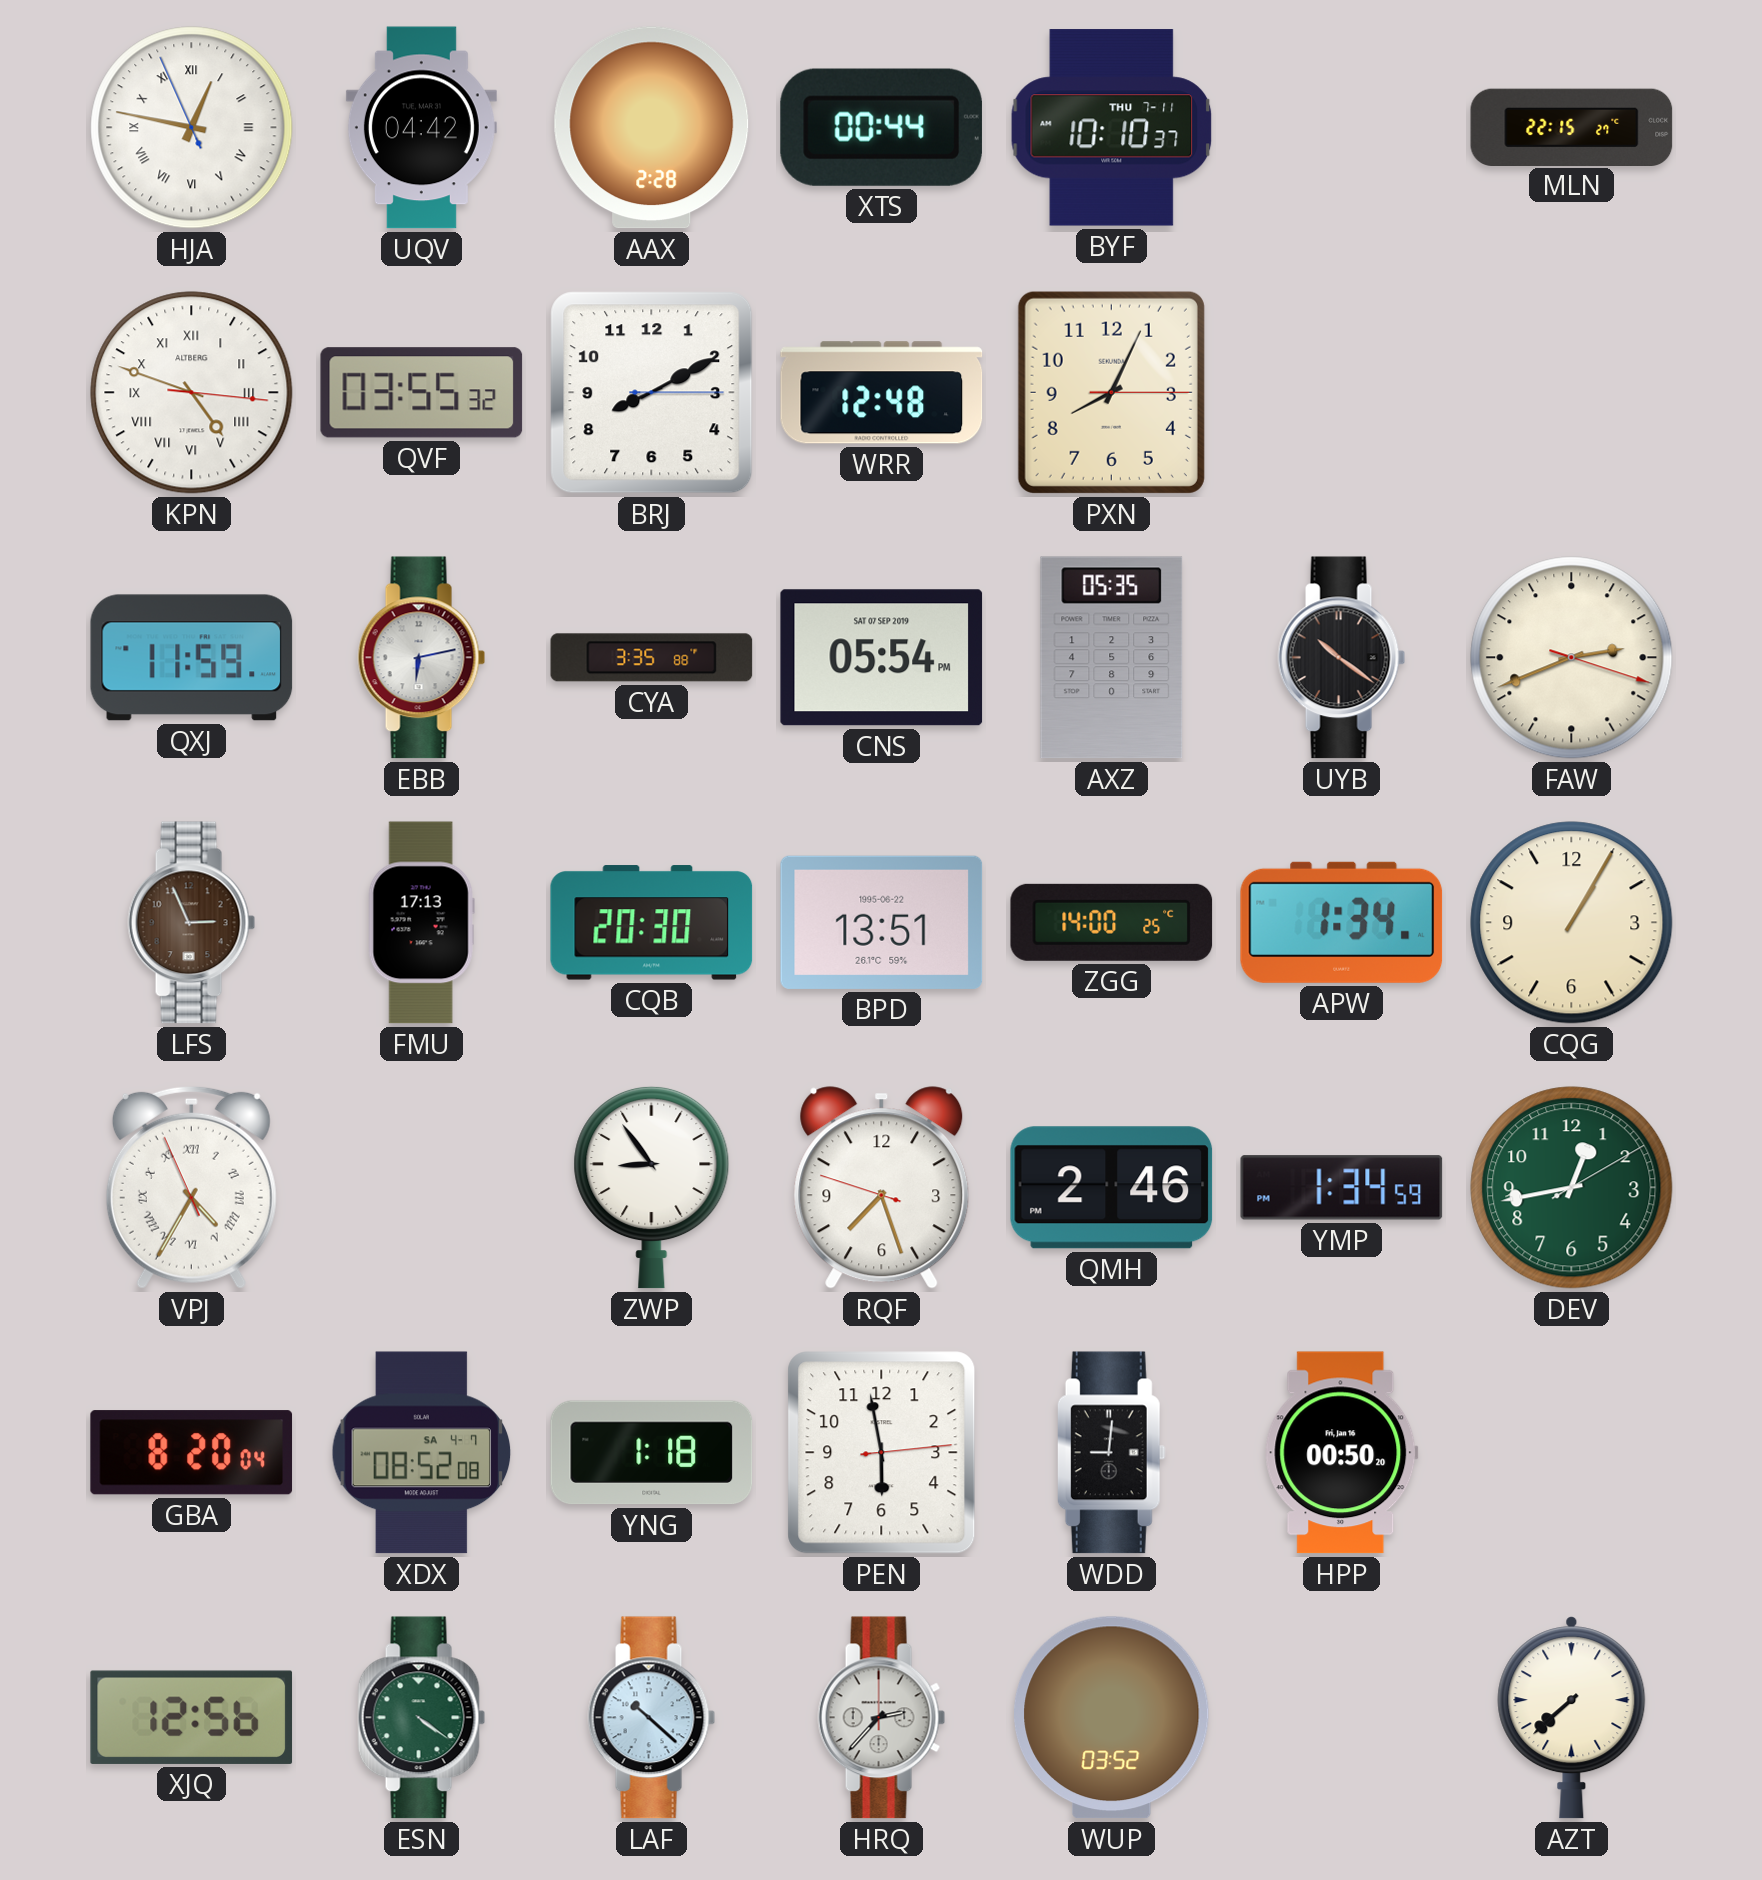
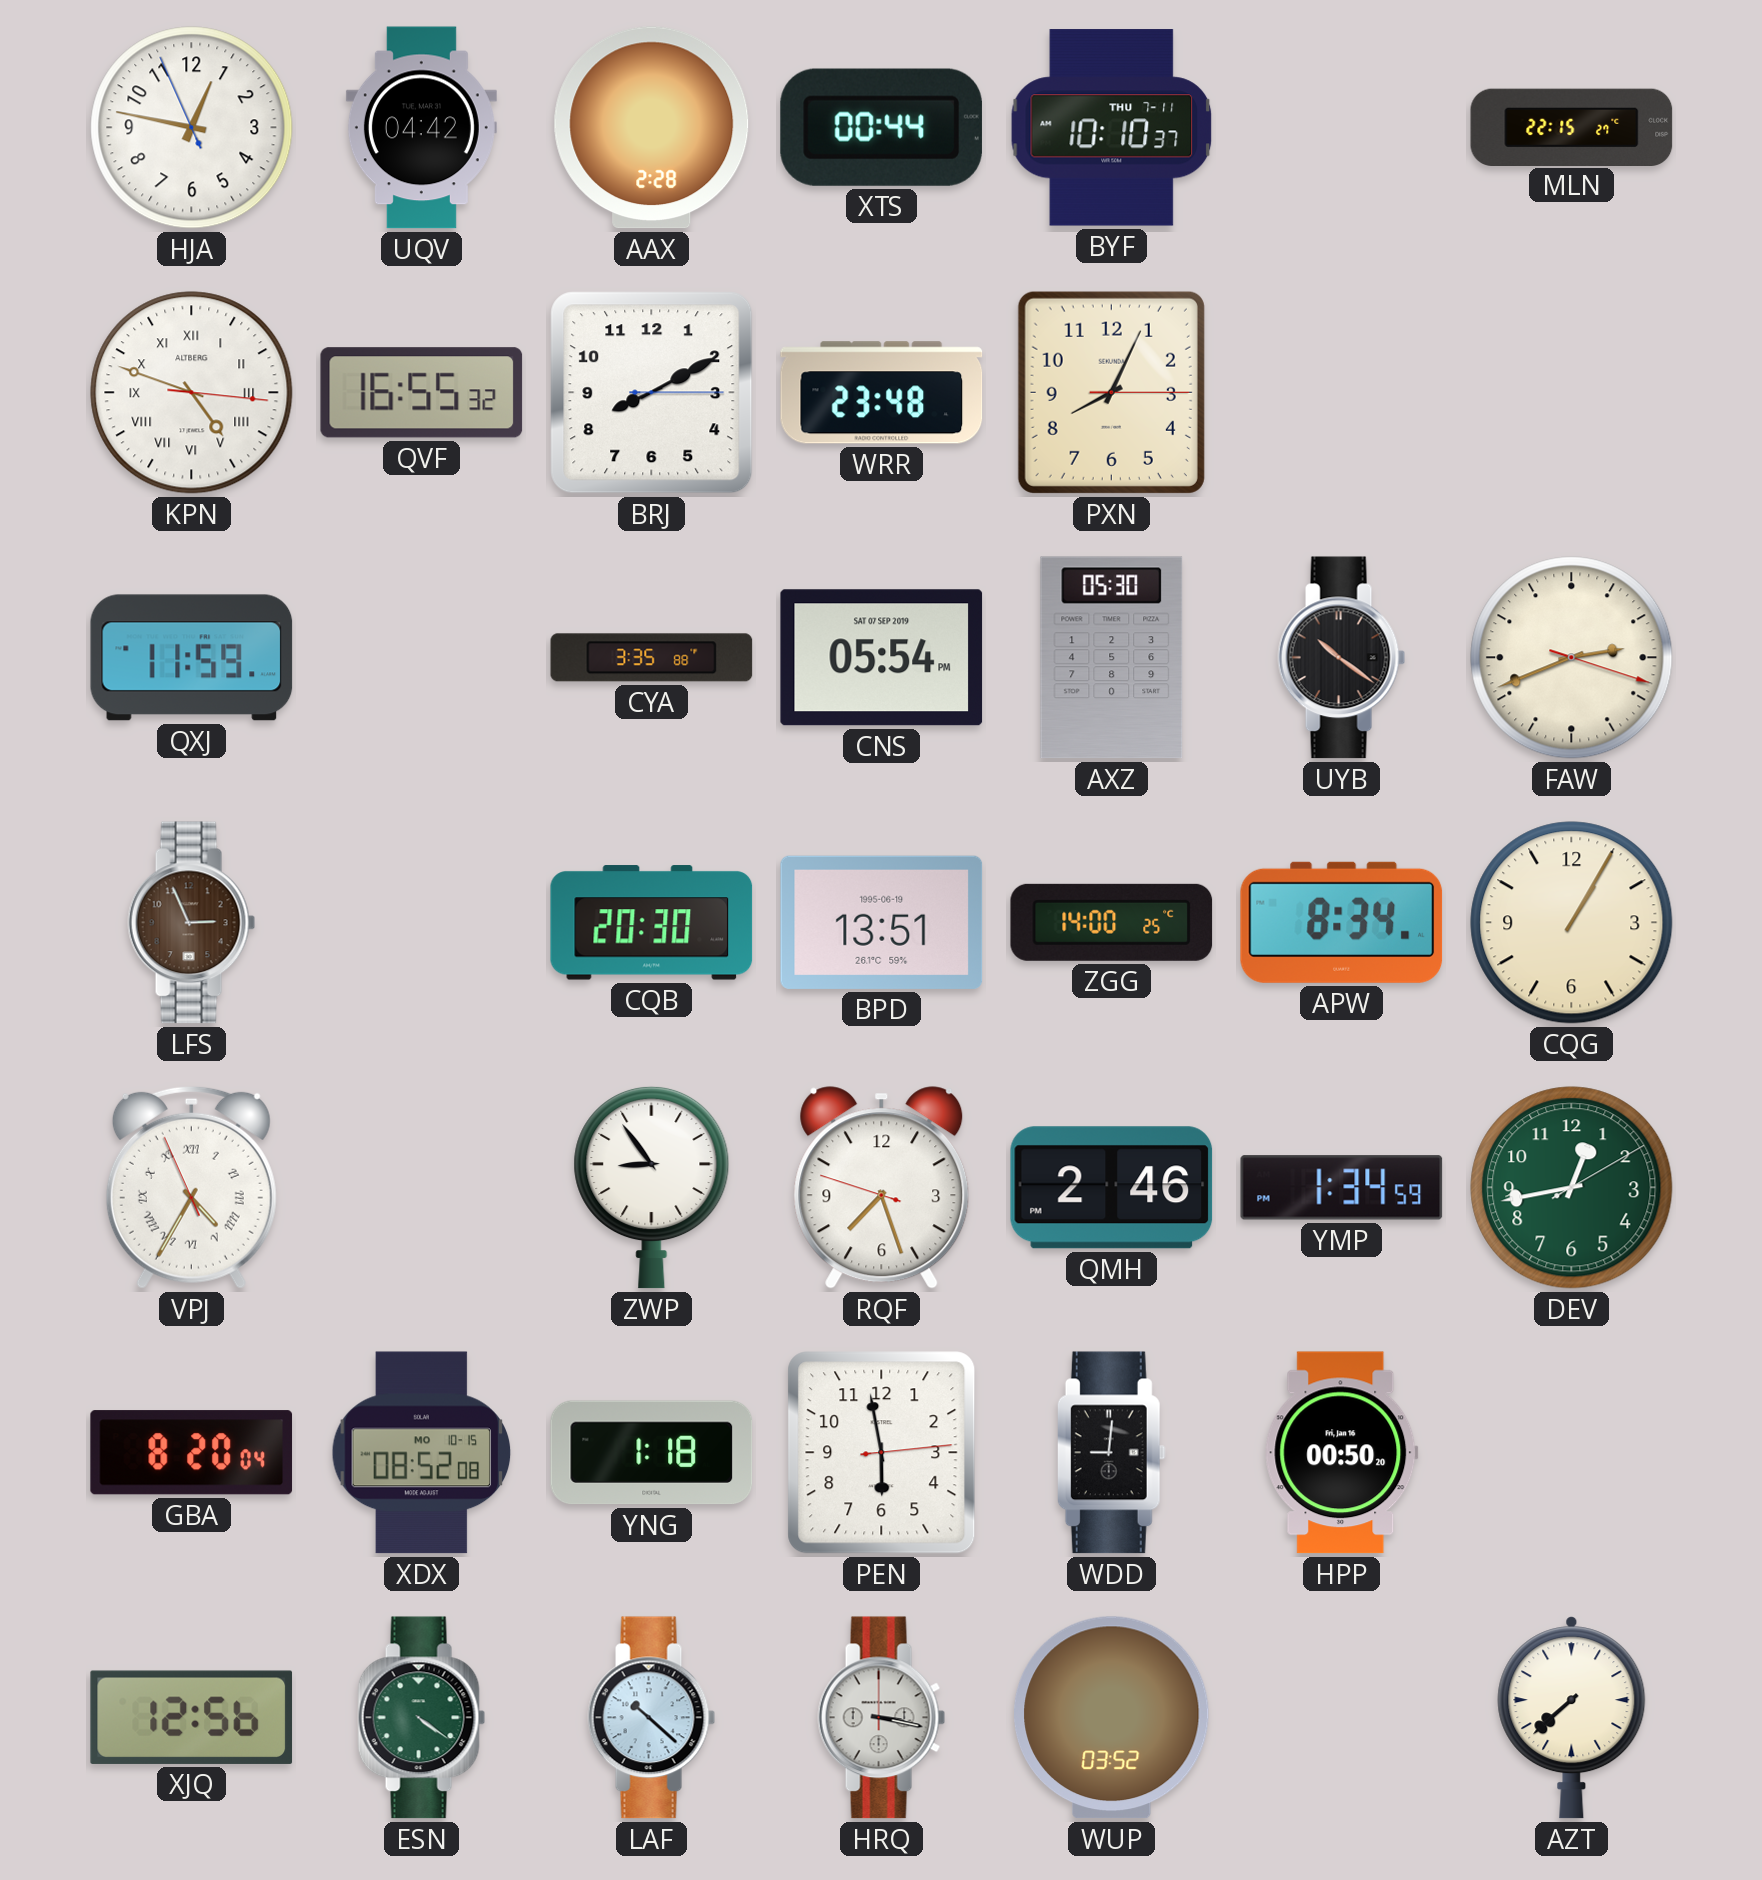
HJA numerals: Roman -> Arabic
QVF: 03:55 -> 16:55
WRR: 12:48 -> 23:48
EBB: 6:13 -> none
AXZ: 05:35 -> 05:30
FMU: 17:13 -> none
BPD date: 1995-06-22 -> 1995-06-19
APW: 1:34 -> 8:34
XDX date: SA 4-7 -> MO 10-15
HRQ: 2:37 -> 3:17
